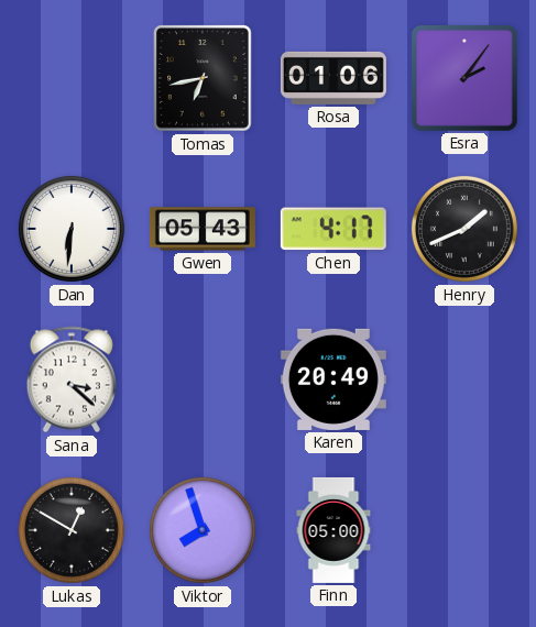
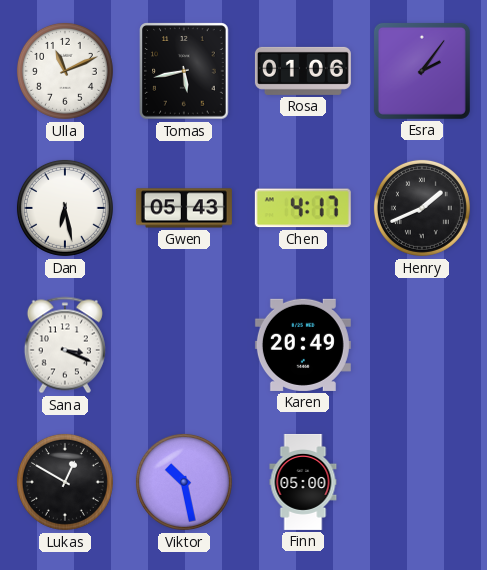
Ulla: none -> 11:11
Tomas: 6:43 -> 5:43
Dan: 6:31 -> 6:28
Sana: 3:22 -> 3:19
Viktor: 7:57 -> 10:28
